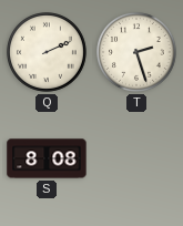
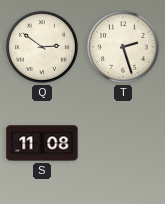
Q: 2:11 -> 2:51
S: 8:08 -> 11:08
